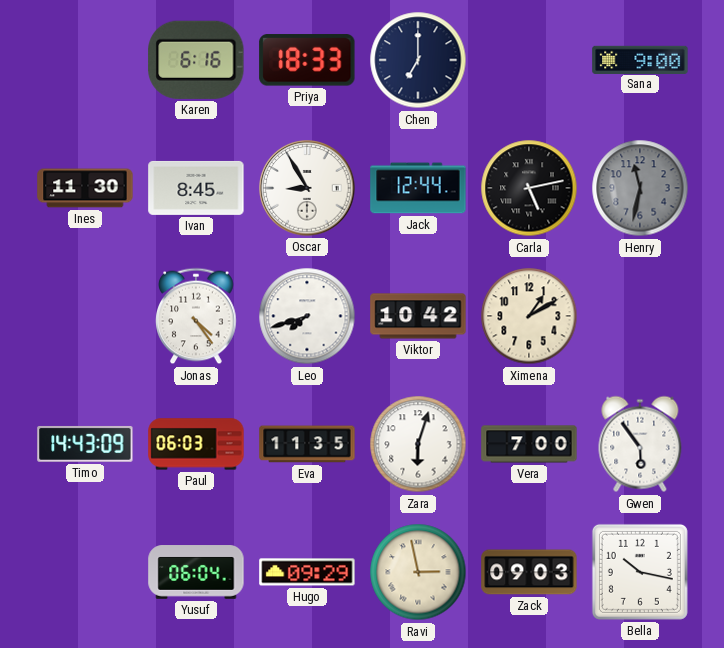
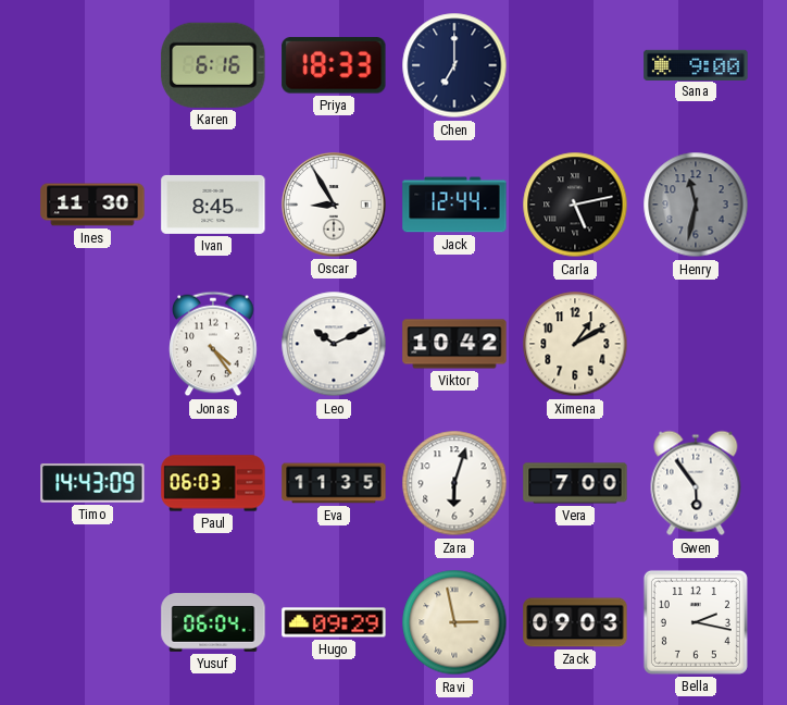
Leo: 7:42 -> 10:11
Bella: 10:17 -> 2:17
